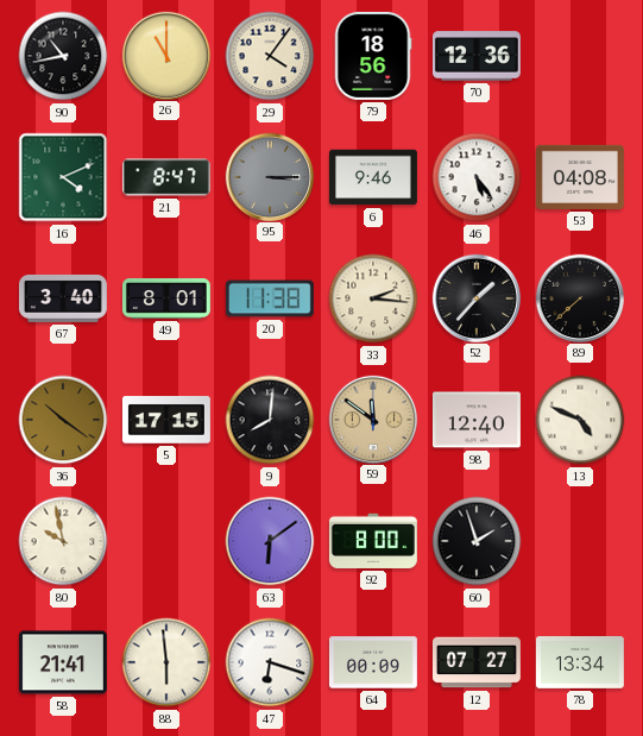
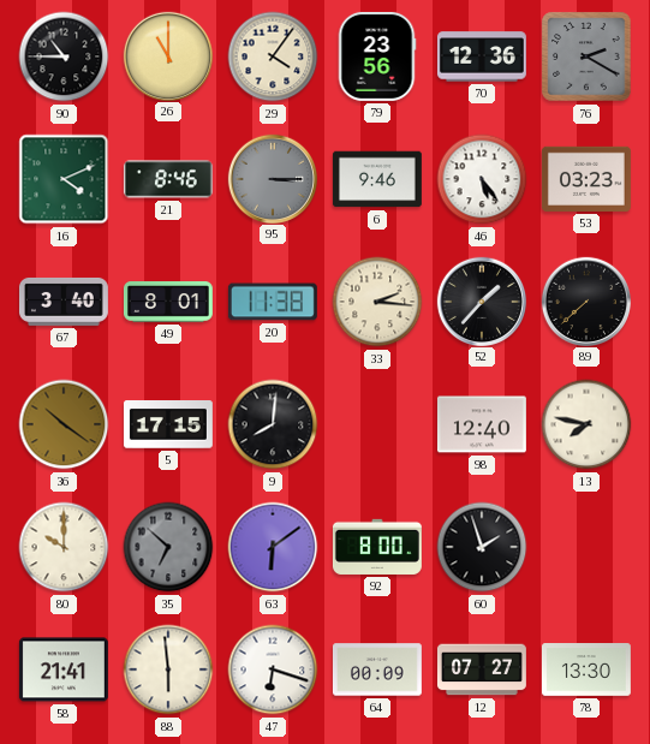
90: 10:43 -> 10:45
79: 18:56 -> 23:56
76: none -> 2:20
21: 8:47 -> 8:46
53: 04:08 -> 03:23
59: 11:51 -> none
13: 4:49 -> 7:47
80: 9:58 -> 10:00
35: none -> 6:52
78: 13:34 -> 13:30
